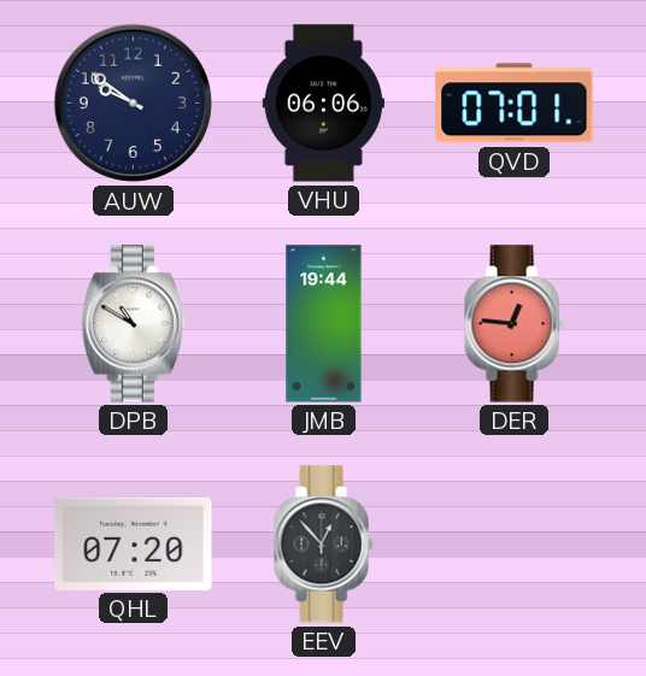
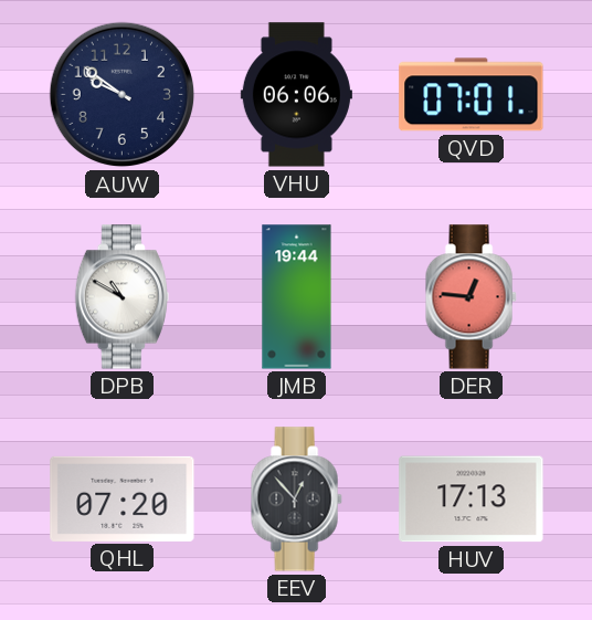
HUV: none -> 17:13
